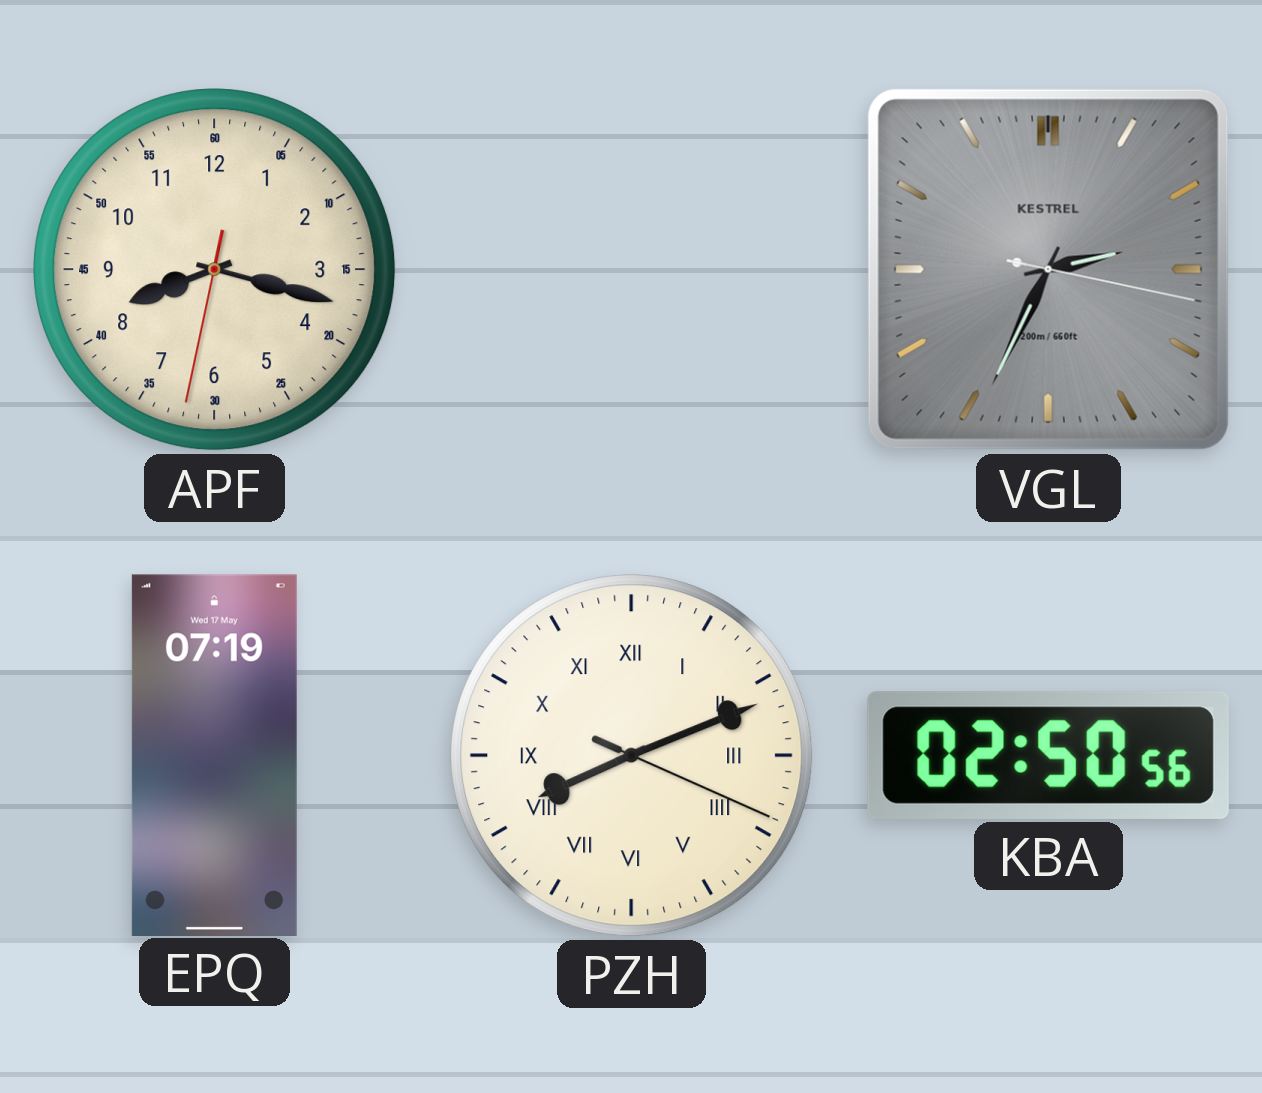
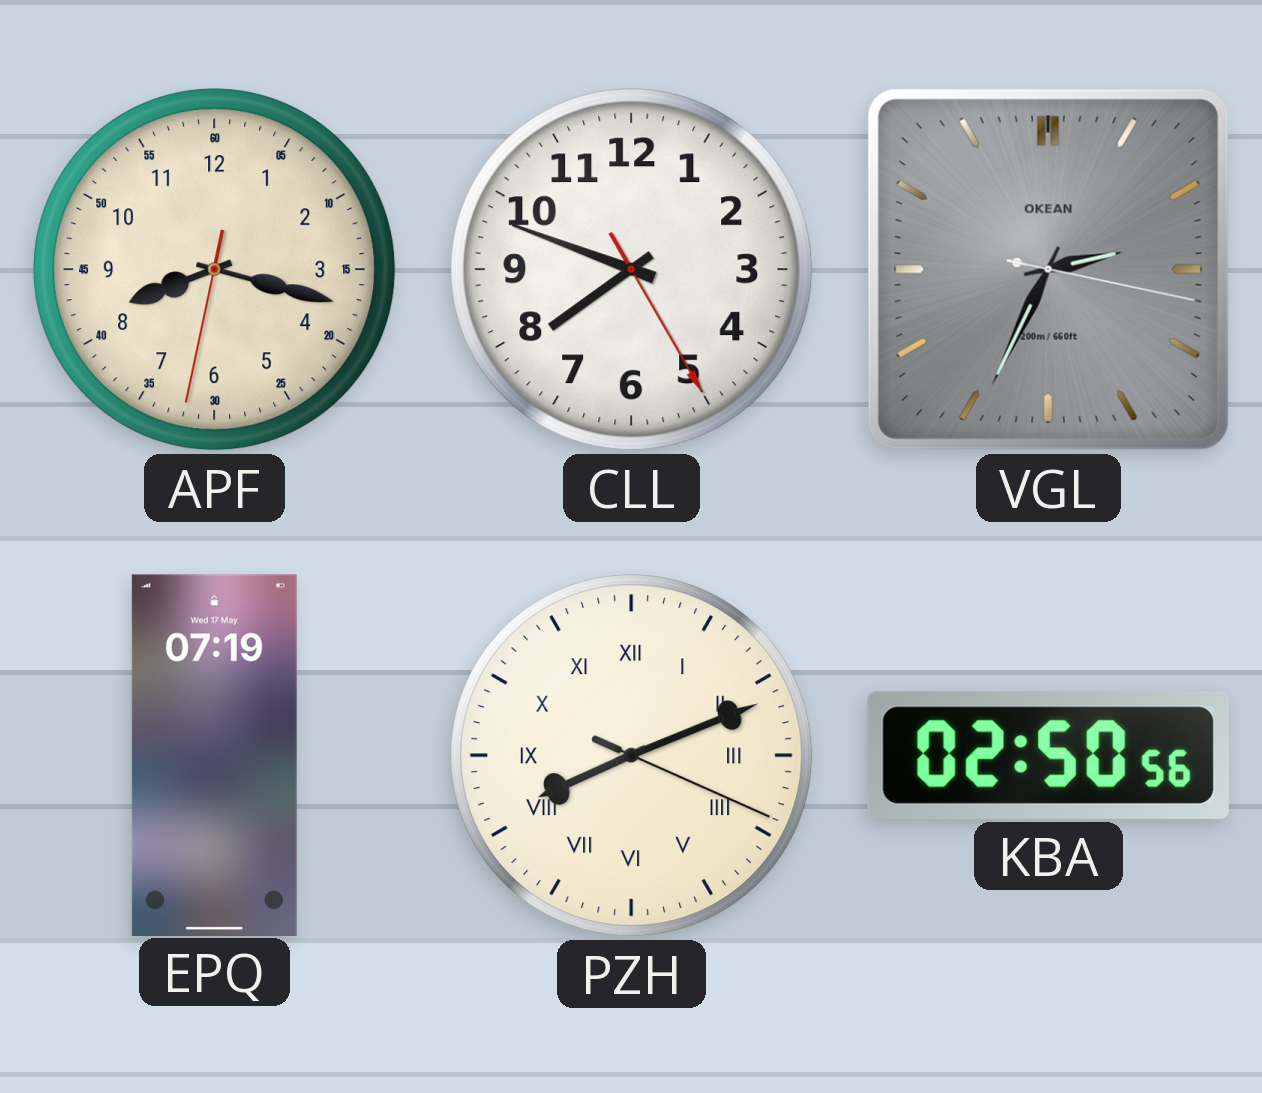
CLL: none -> 7:48
VGL brand: KESTREL -> OKEAN
